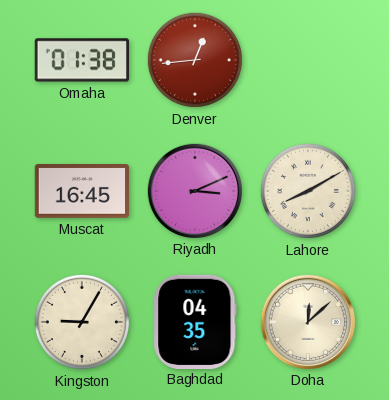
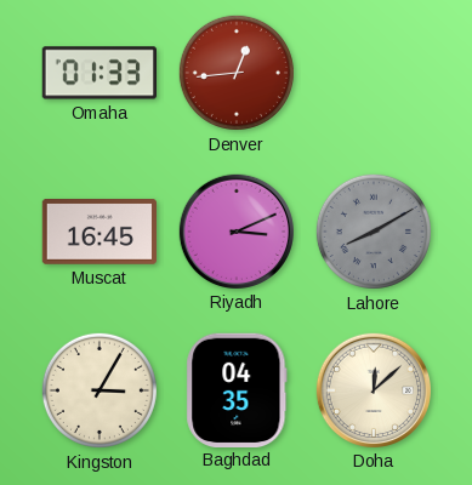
Omaha: 01:38 -> 01:33
Lahore dial: cream -> grey
Kingston: 9:05 -> 3:05
